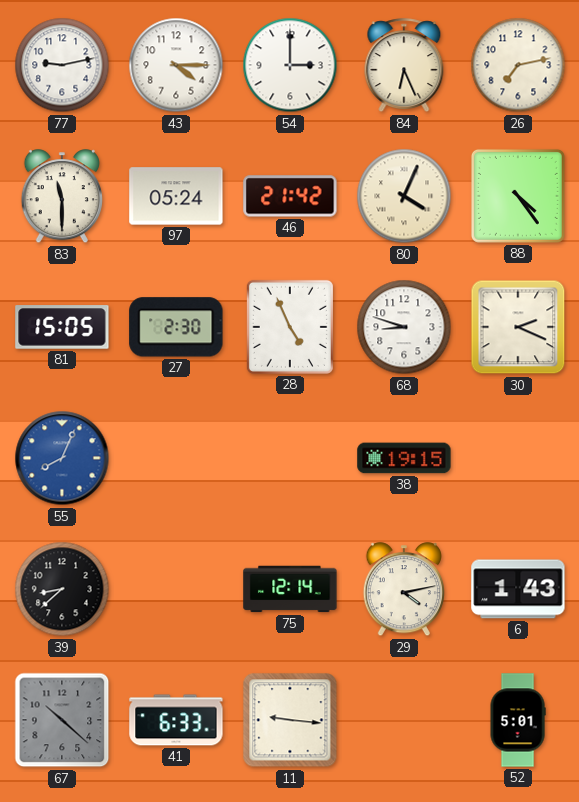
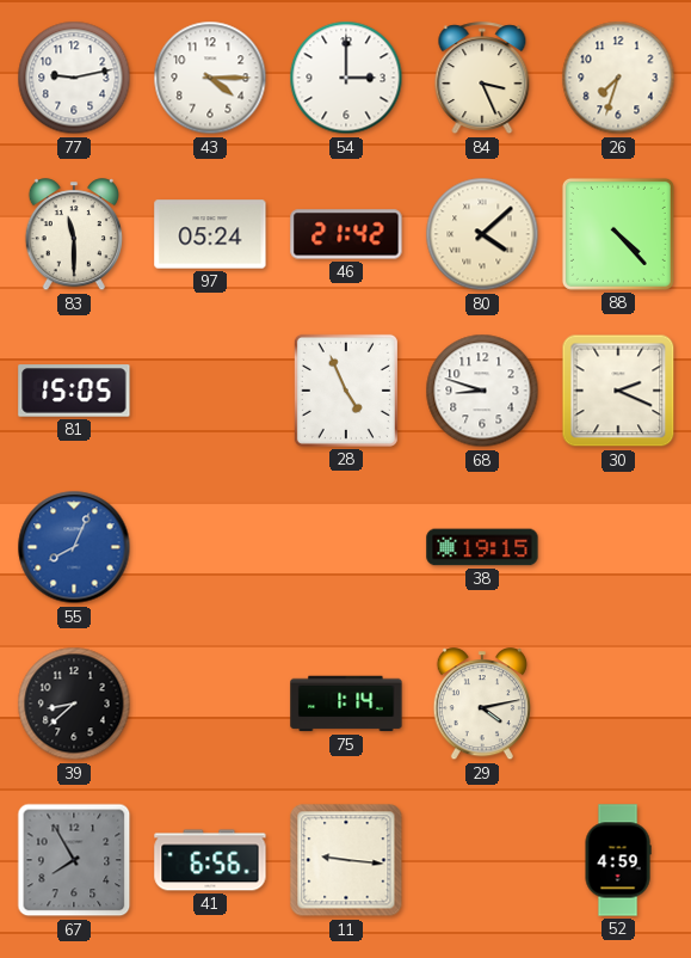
84: 6:26 -> 3:26
26: 7:13 -> 7:33
80: 4:04 -> 4:08
88: 4:24 -> 4:23
27: 2:30 -> none
75: 12:14 -> 1:14
6: 1:43 -> none
67: 10:22 -> 7:55
41: 6:33 -> 6:56
52: 5:01 -> 4:59
